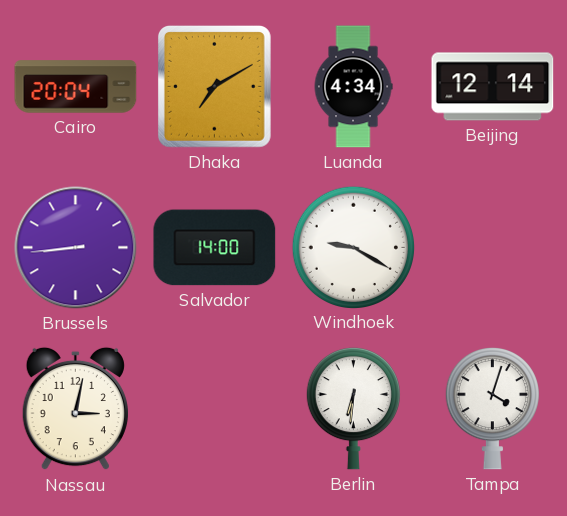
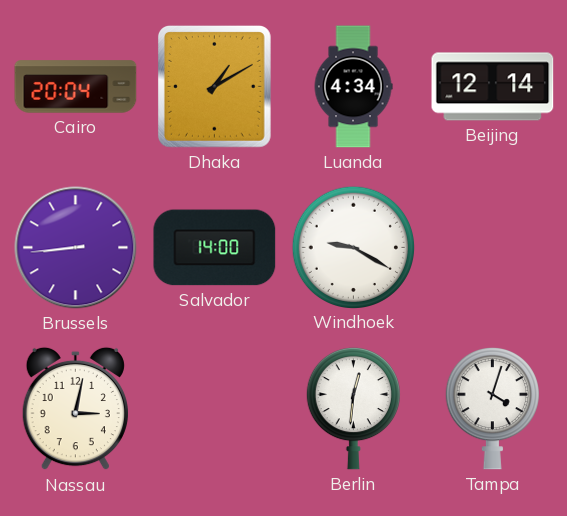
Dhaka: 7:10 -> 1:10
Berlin: 6:31 -> 12:31
